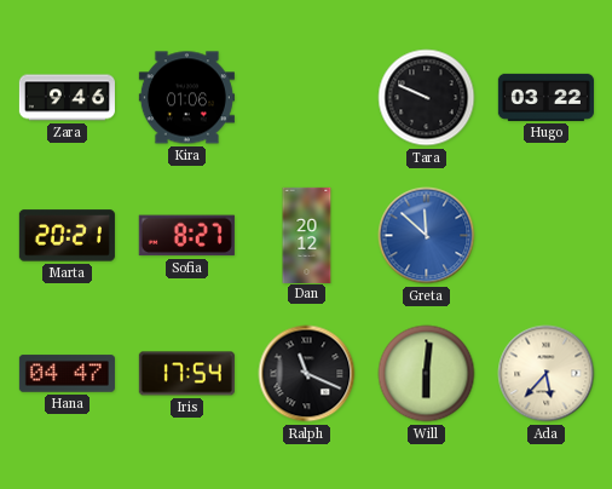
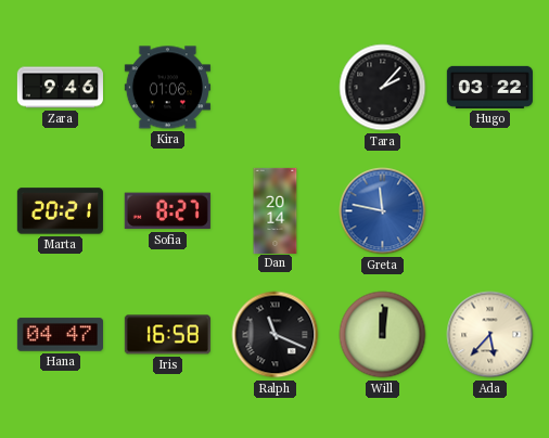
Tara: 9:49 -> 2:07
Dan: 20:12 -> 20:14
Greta: 11:52 -> 11:47
Iris: 17:54 -> 16:58
Will: 6:01 -> 12:01
